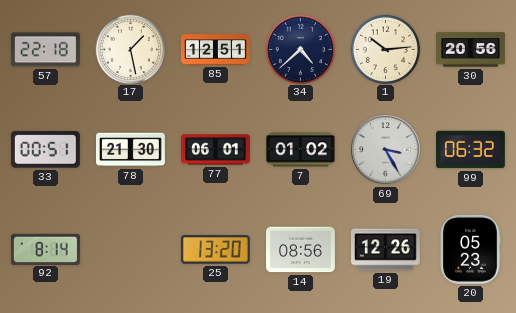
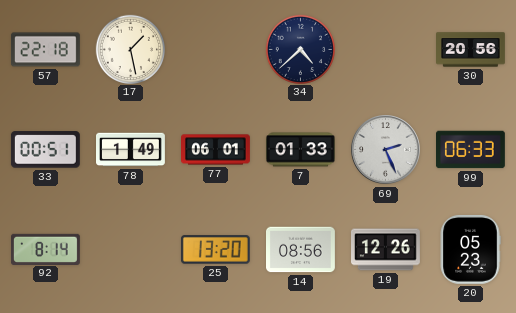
85: 12:51 -> none
1: 10:14 -> none
78: 21:30 -> 1:49
7: 01:02 -> 01:33
69: 3:25 -> 2:26
99: 06:32 -> 06:33
